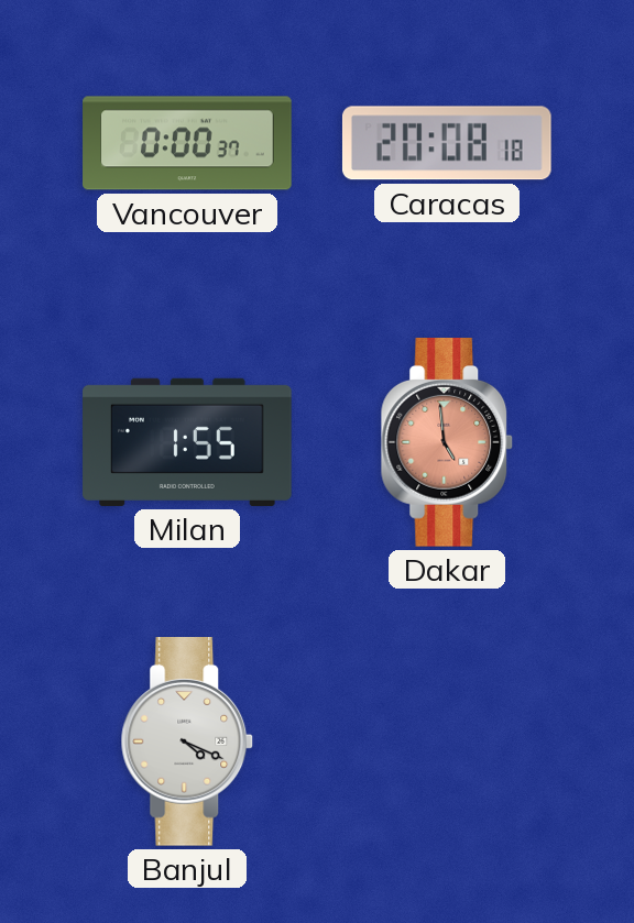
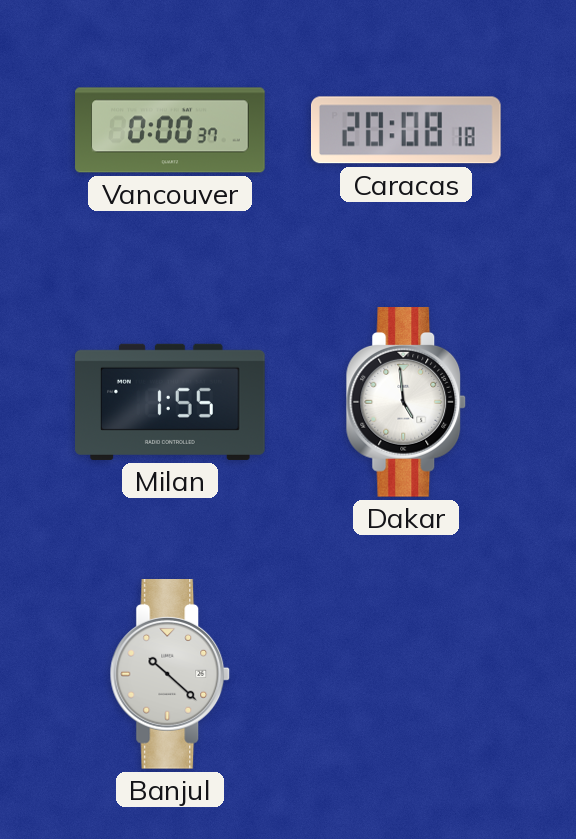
Dakar dial: salmon -> white
Banjul: 4:19 -> 10:22
